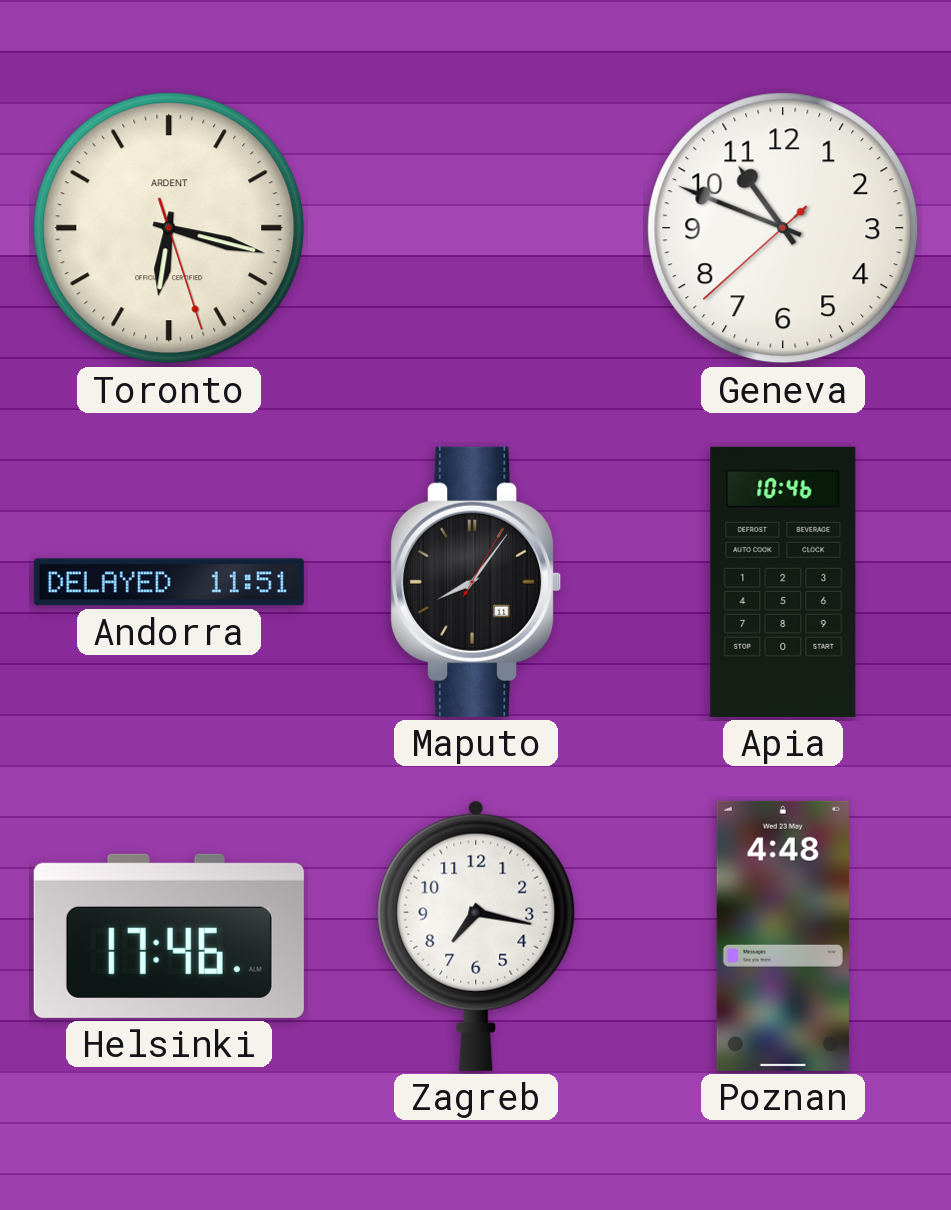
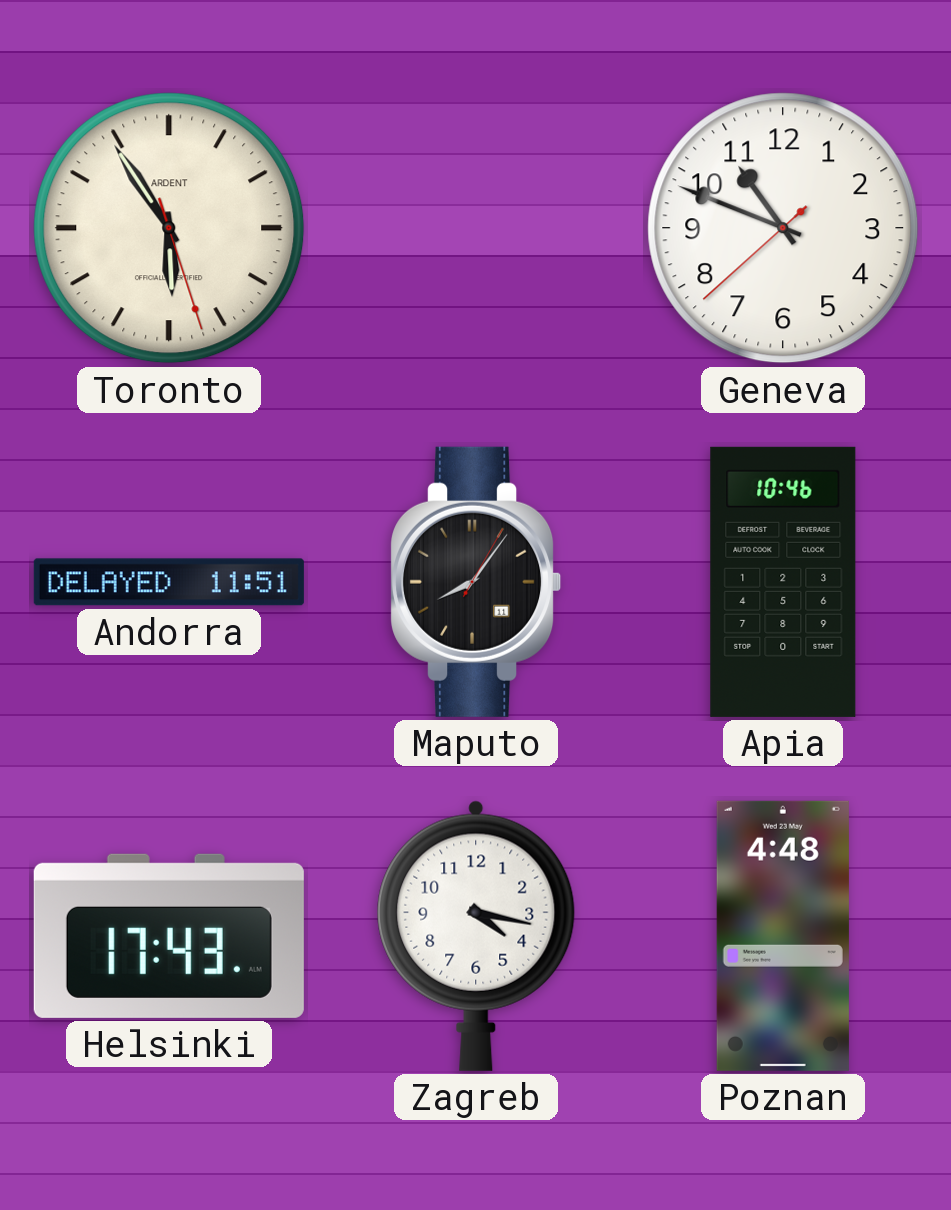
Toronto: 6:17 -> 5:54
Helsinki: 17:46 -> 17:43
Zagreb: 7:17 -> 4:17
